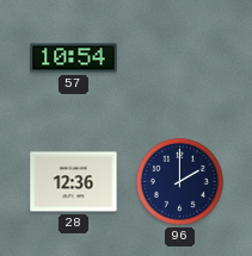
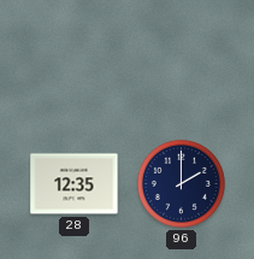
57: 10:54 -> none
28: 12:36 -> 12:35
